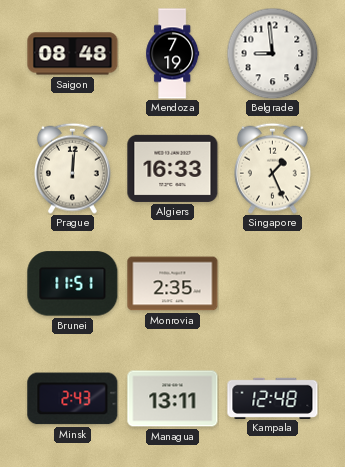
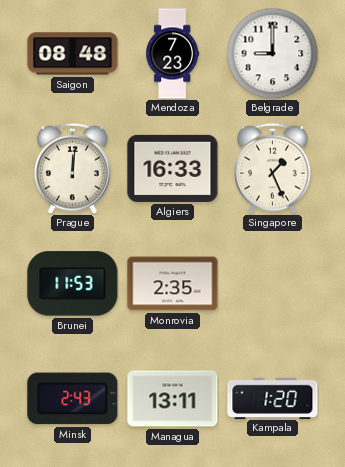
Mendoza: 7:19 -> 7:23
Belgrade: 8:59 -> 9:00
Brunei: 11:51 -> 11:53
Kampala: 12:48 -> 1:20
